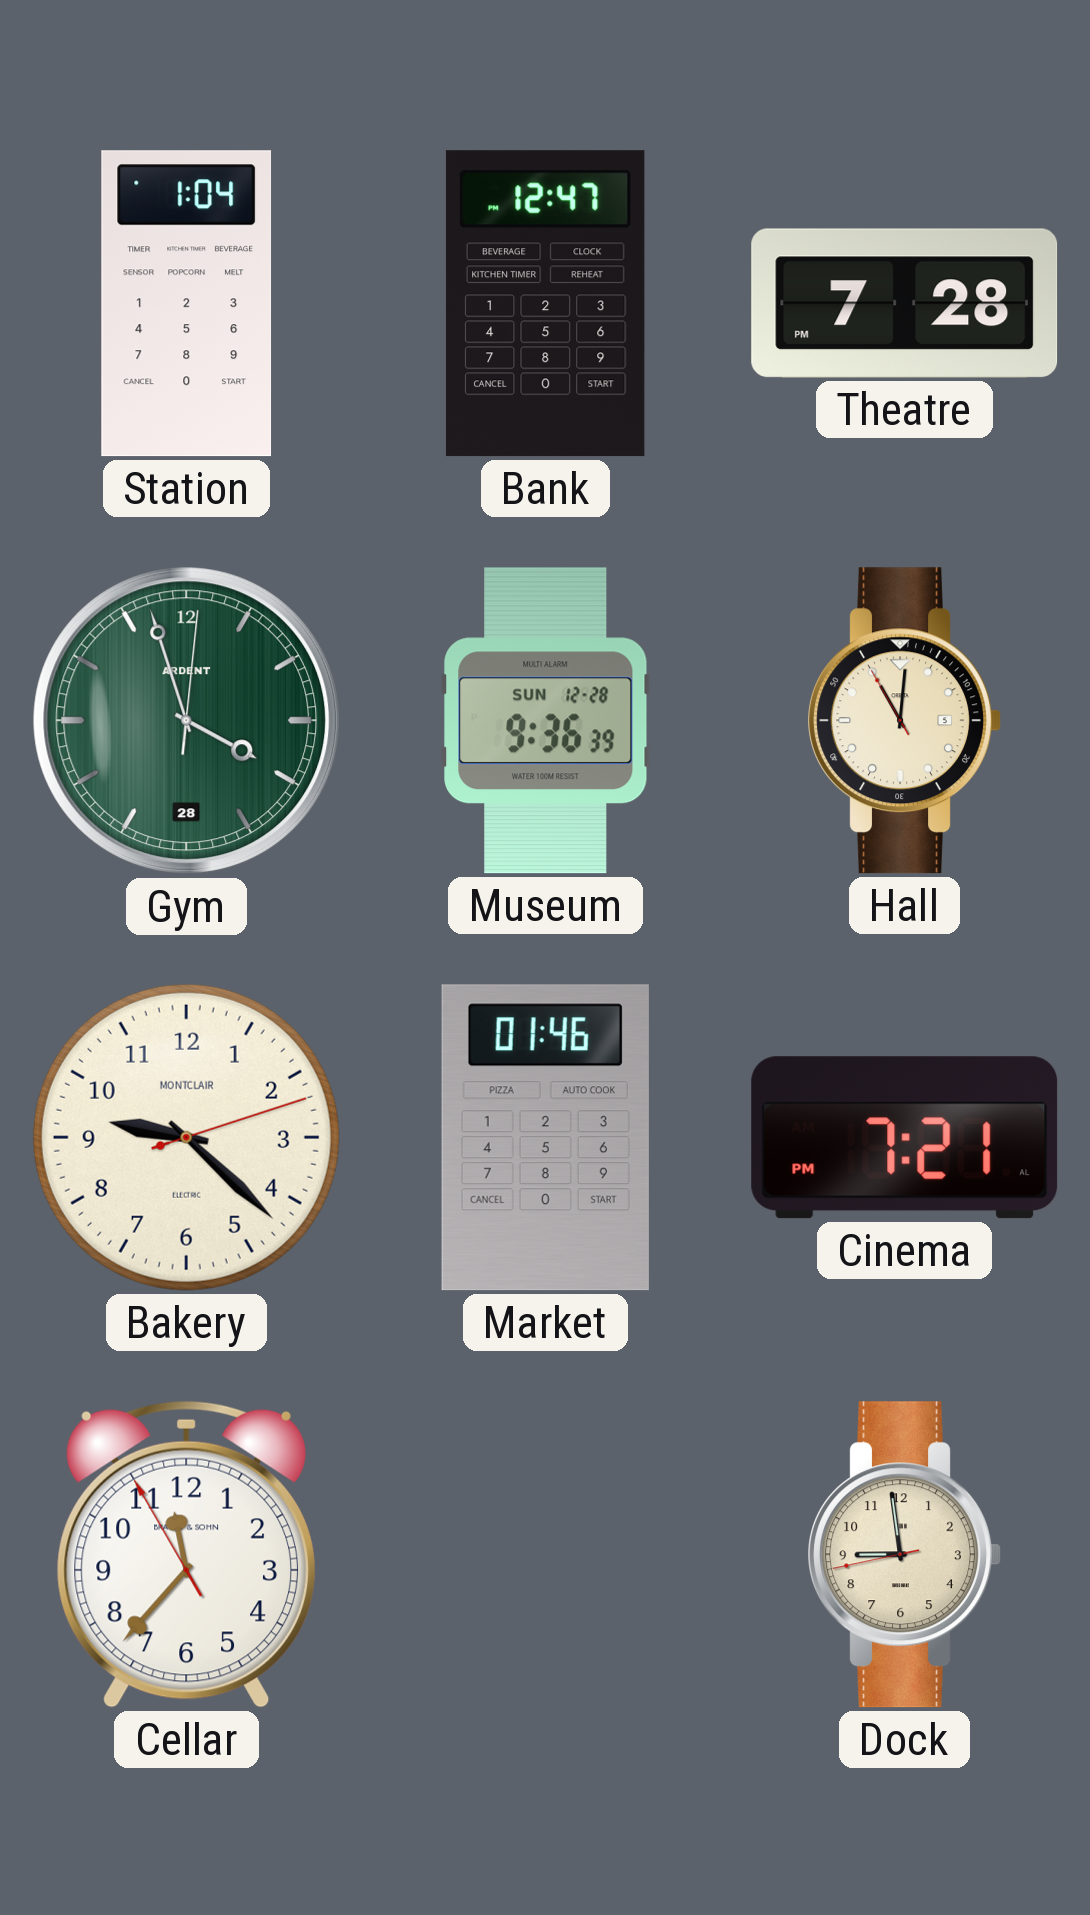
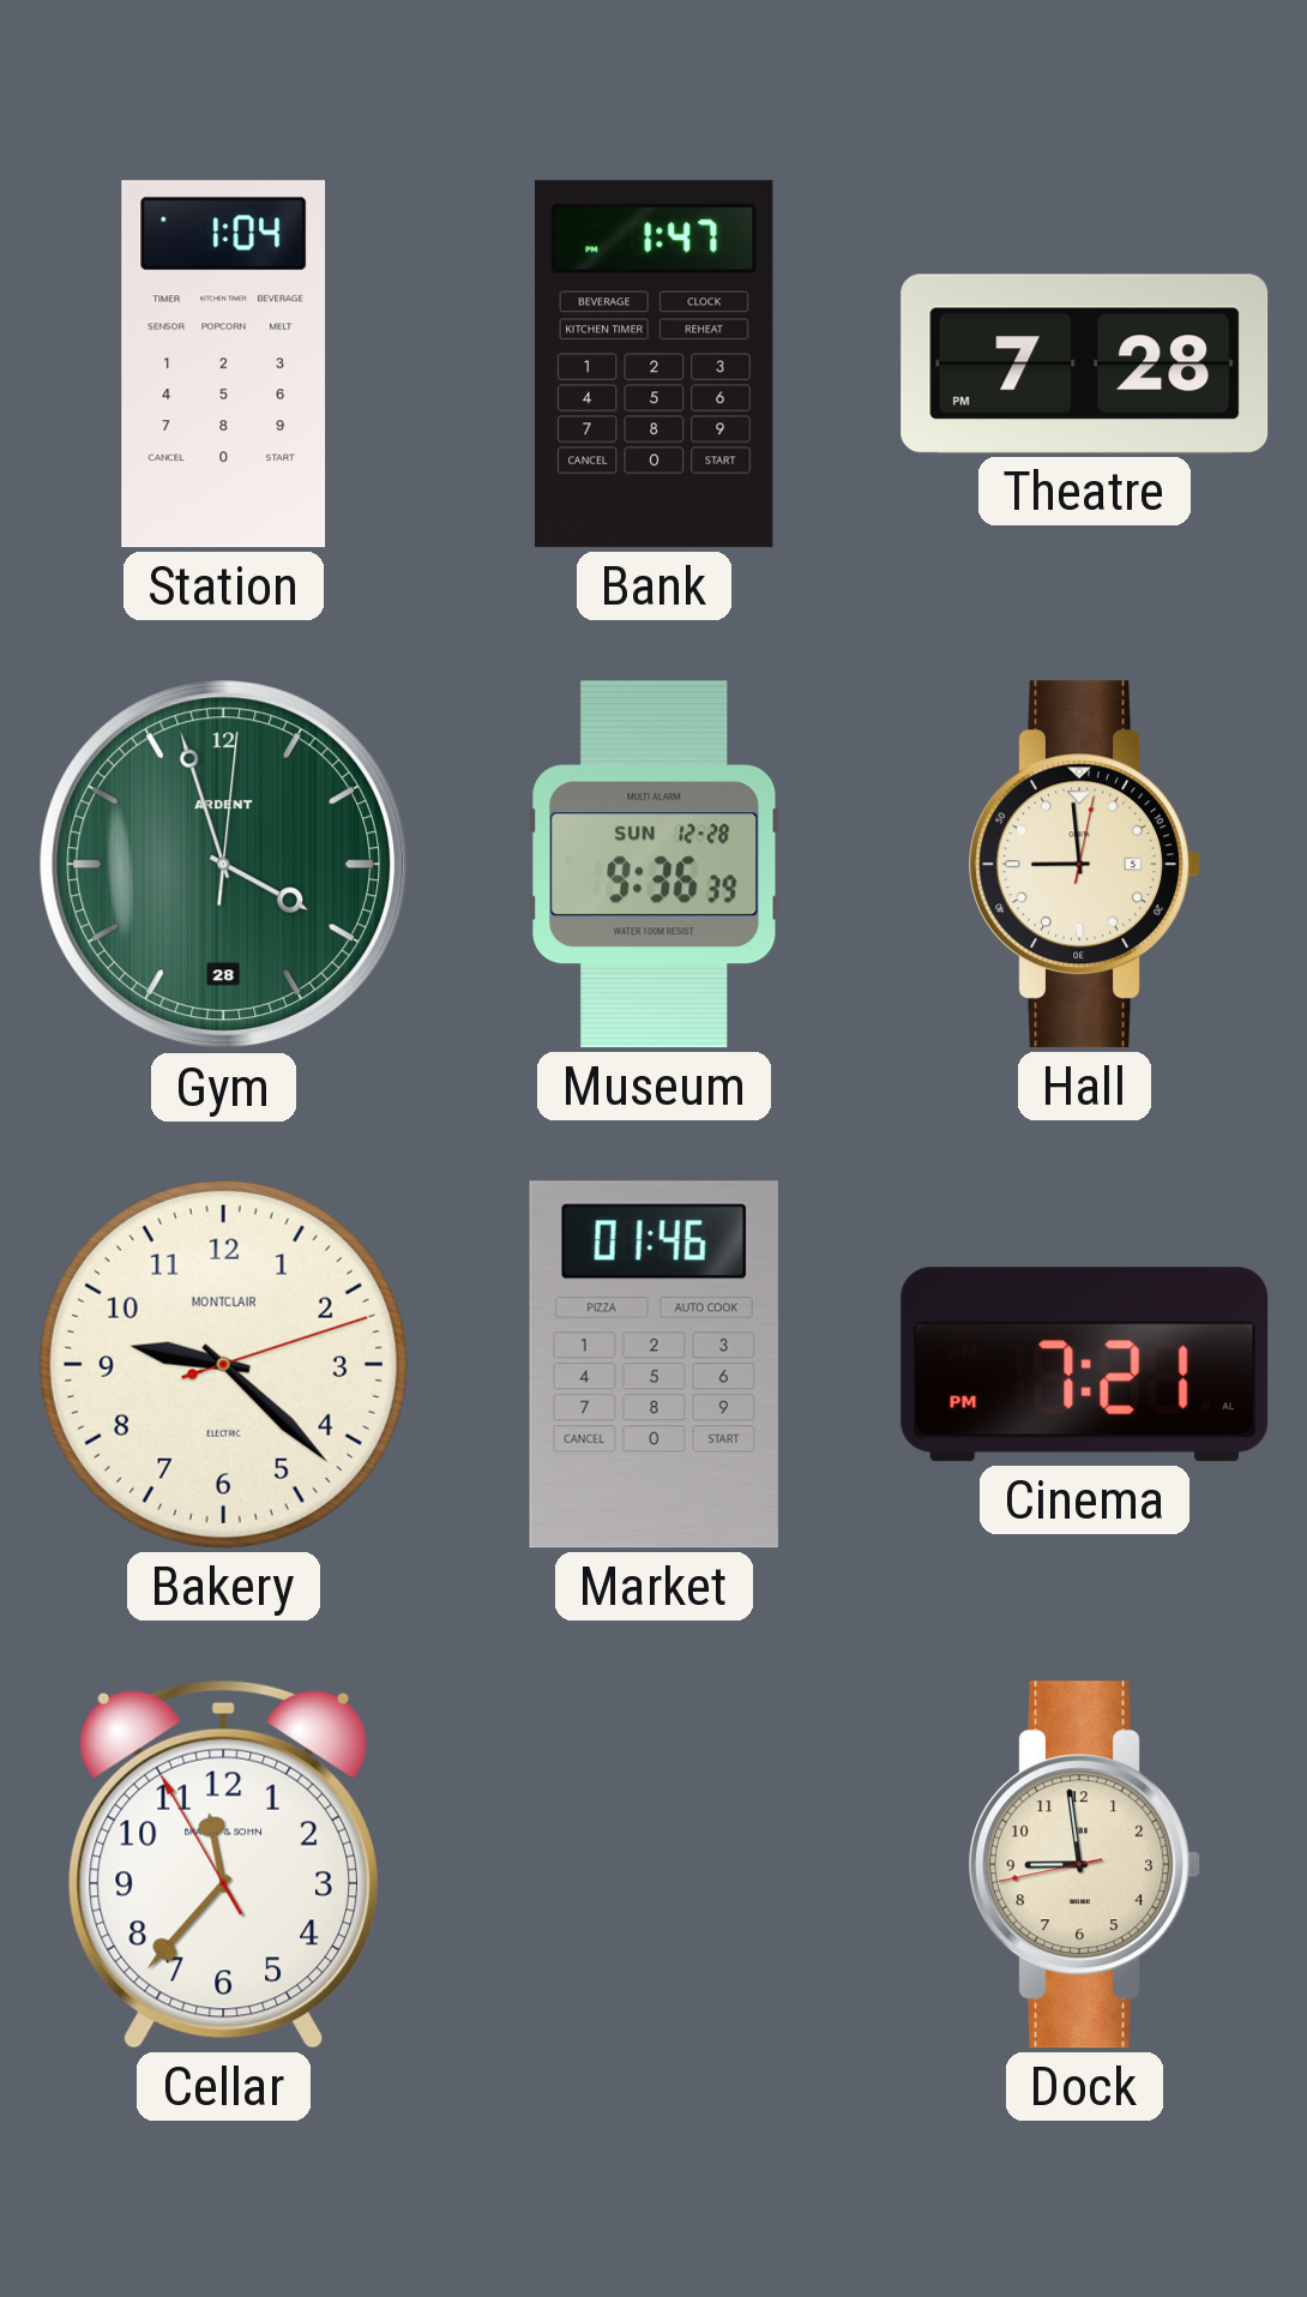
Bank: 12:47 -> 1:47
Hall: 11:00 -> 8:59
